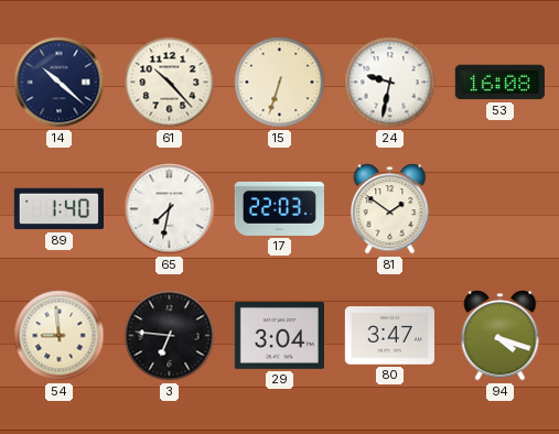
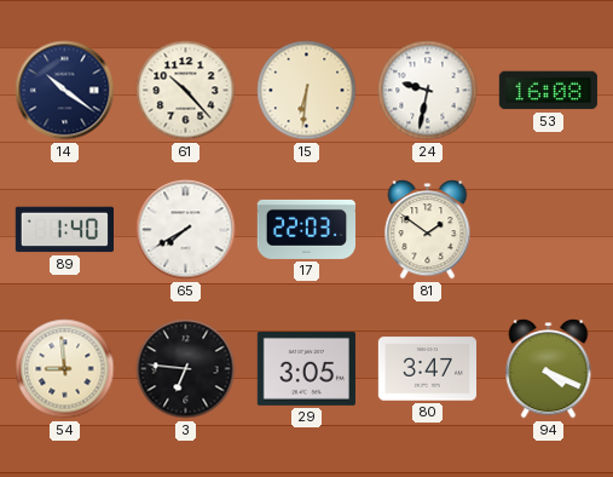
14: 10:22 -> 10:21
15: 6:33 -> 6:31
65: 7:32 -> 7:40
29: 3:04 -> 3:05
94: 4:18 -> 4:19
